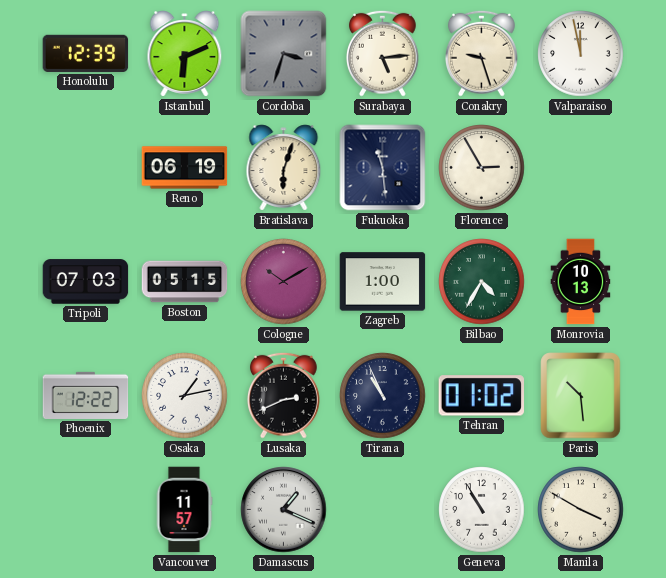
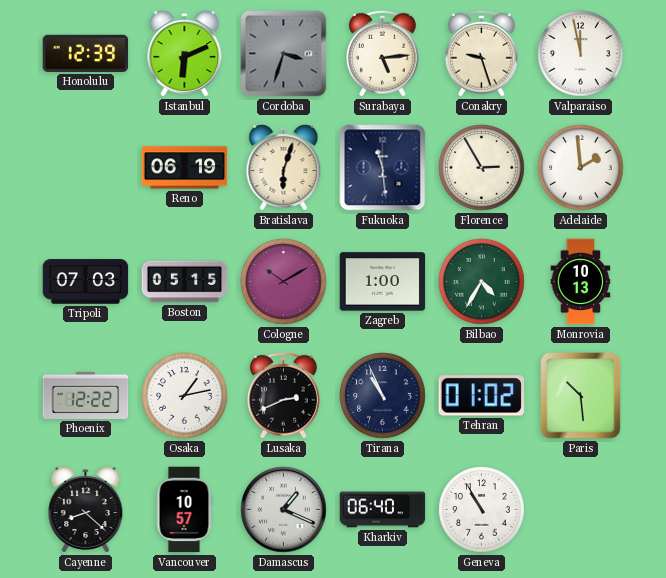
Adelaide: none -> 1:59
Cayenne: none -> 8:22
Vancouver: 11:57 -> 10:57
Kharkiv: none -> 06:40
Manila: 3:50 -> none
